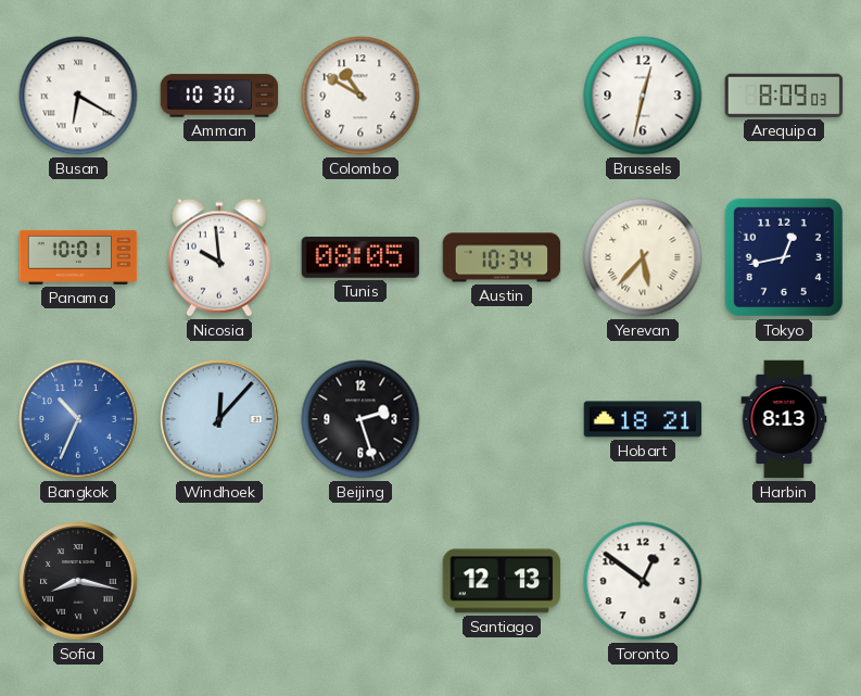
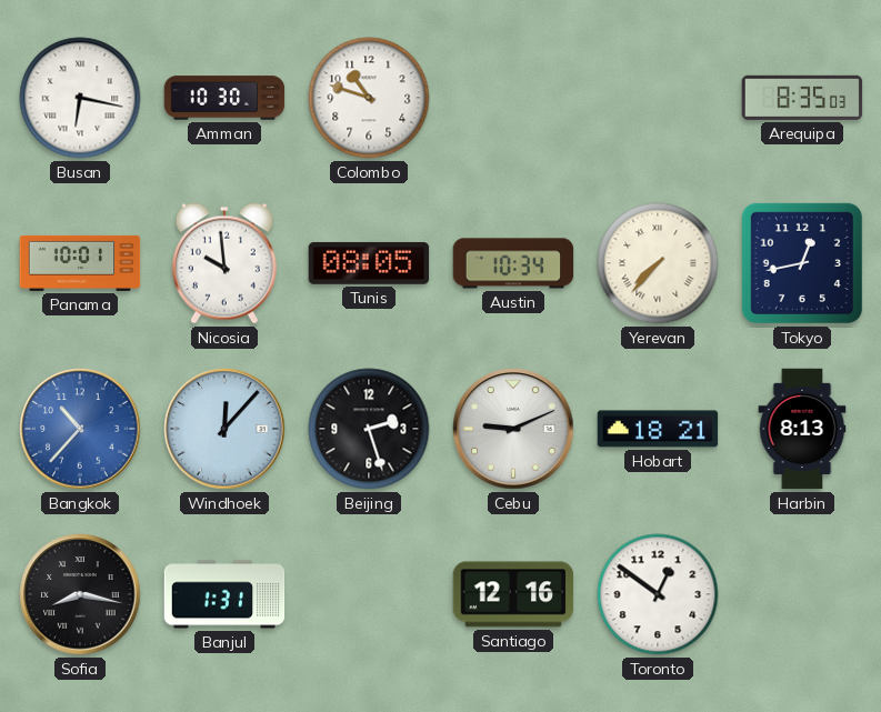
Busan: 6:20 -> 6:17
Colombo: 10:50 -> 10:48
Brussels: 12:32 -> none
Arequipa: 8:09 -> 8:35
Yerevan: 5:37 -> 7:37
Bangkok: 10:34 -> 10:37
Cebu: none -> 9:11
Banjul: none -> 1:31
Santiago: 12:13 -> 12:16
